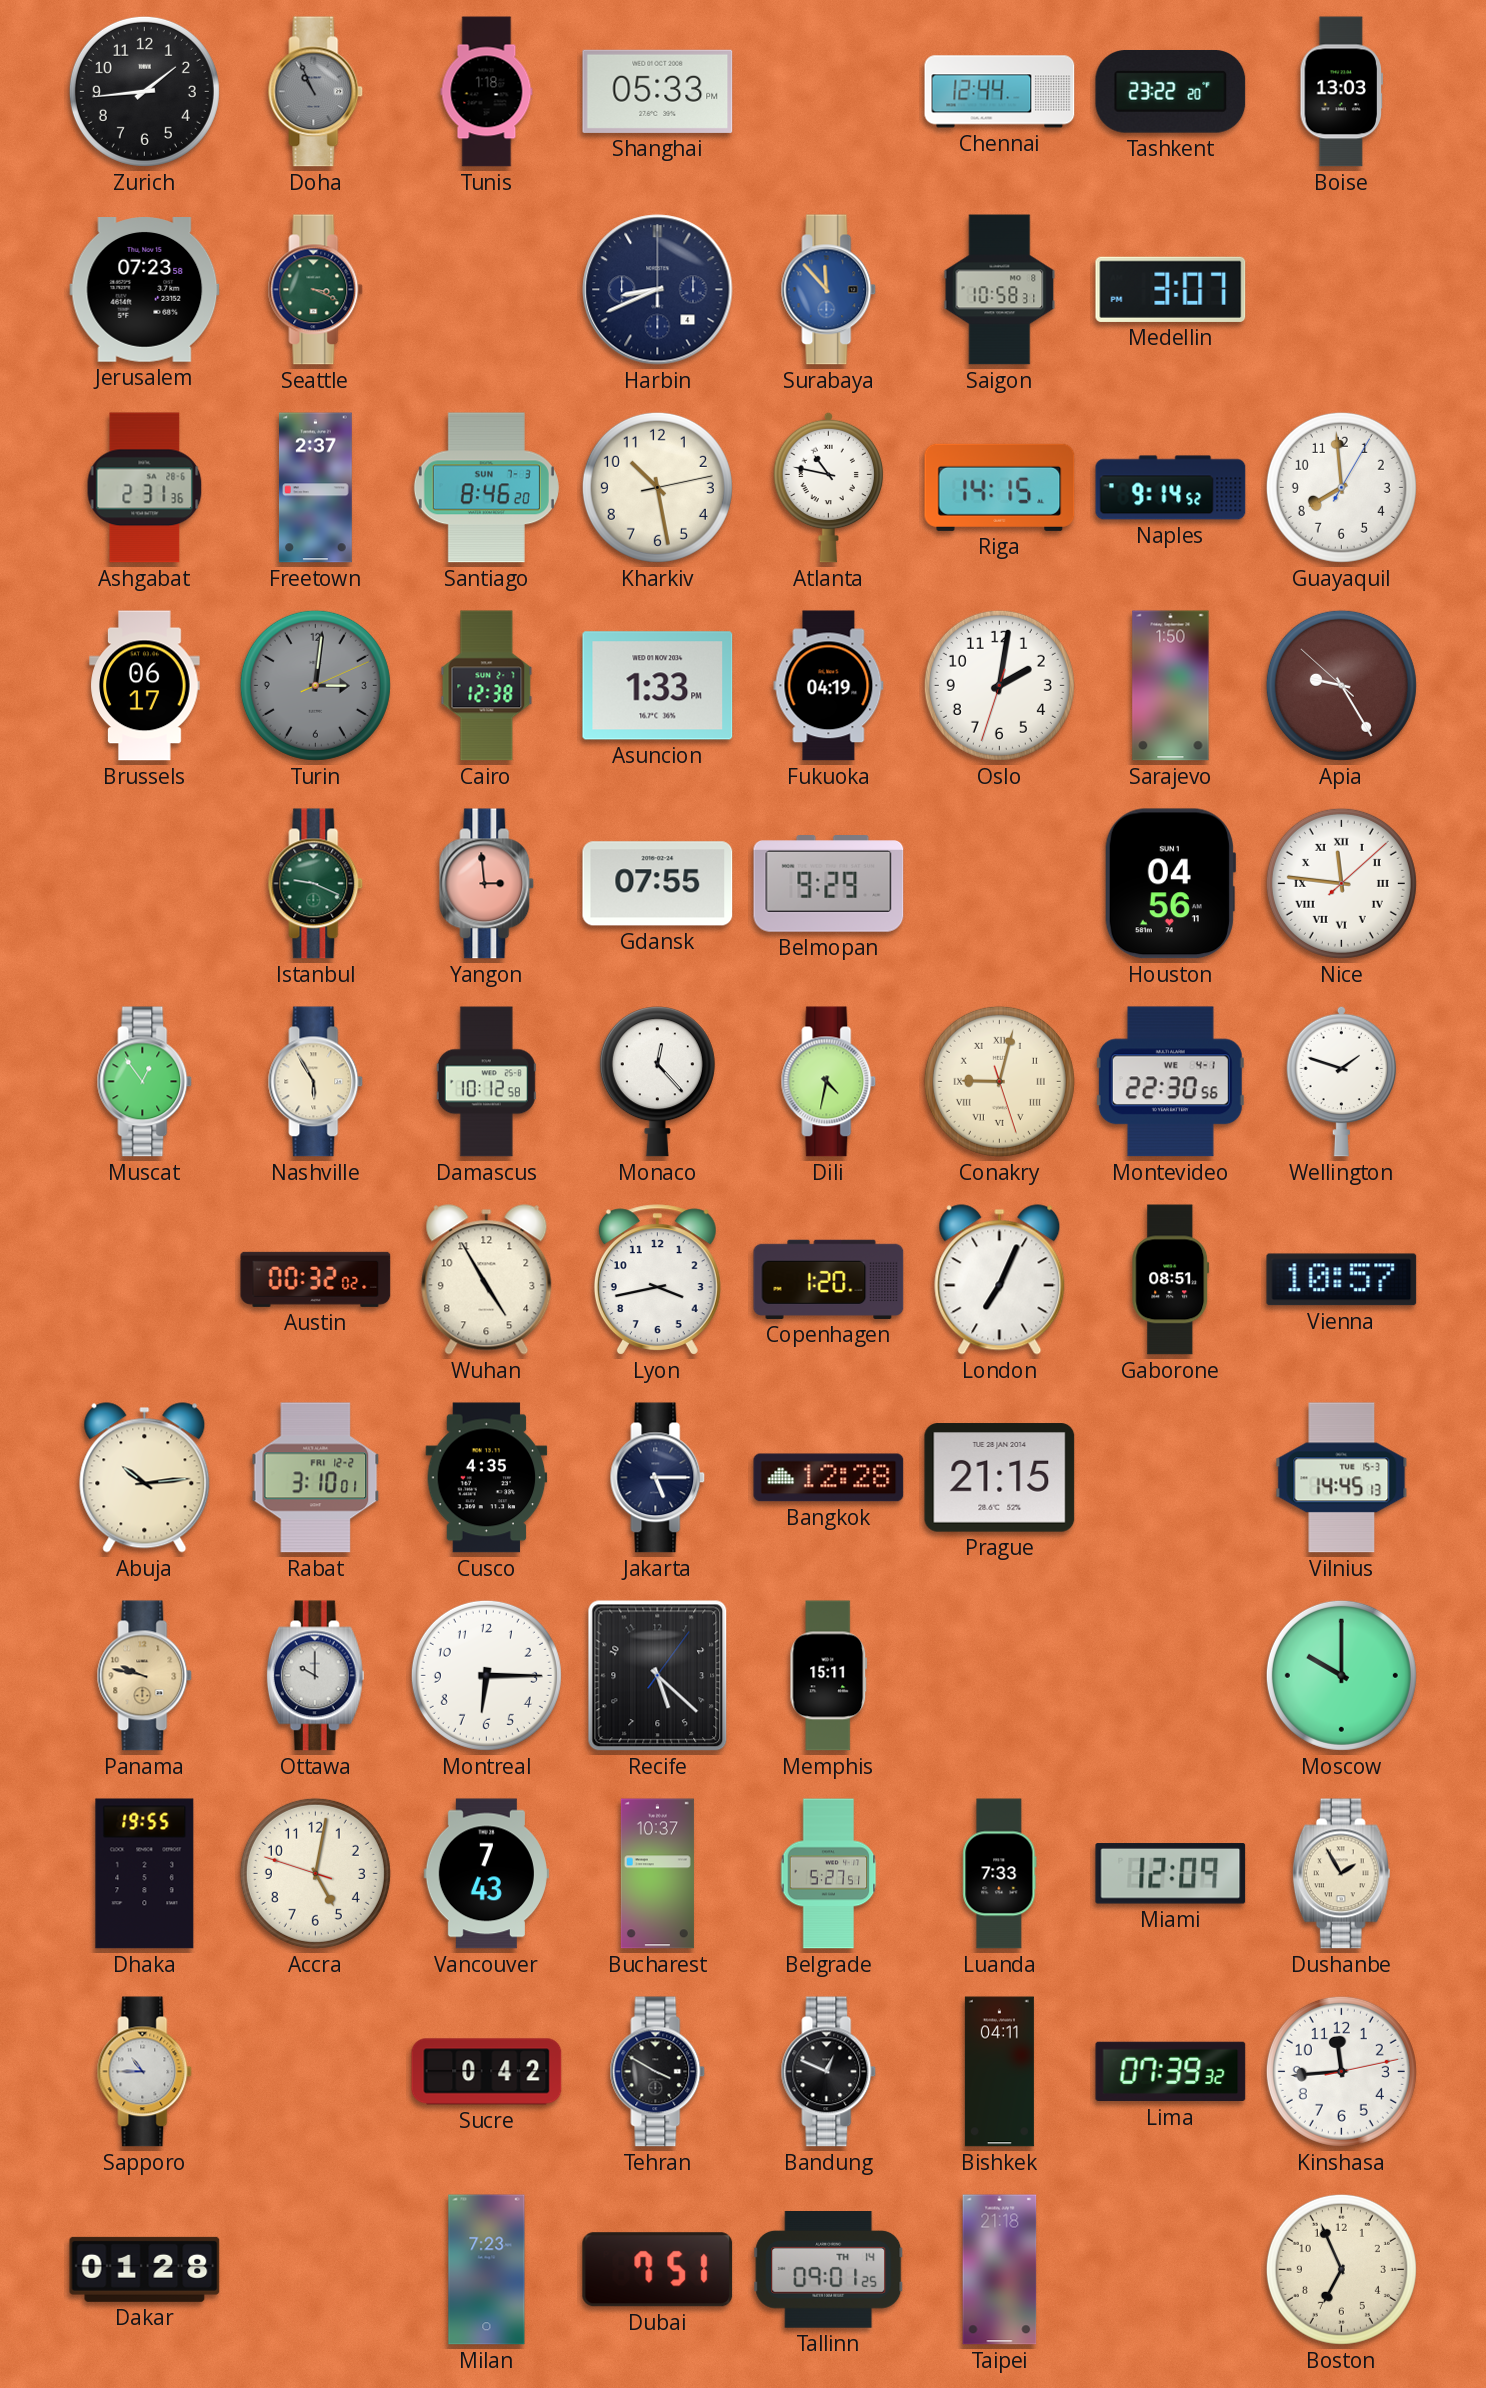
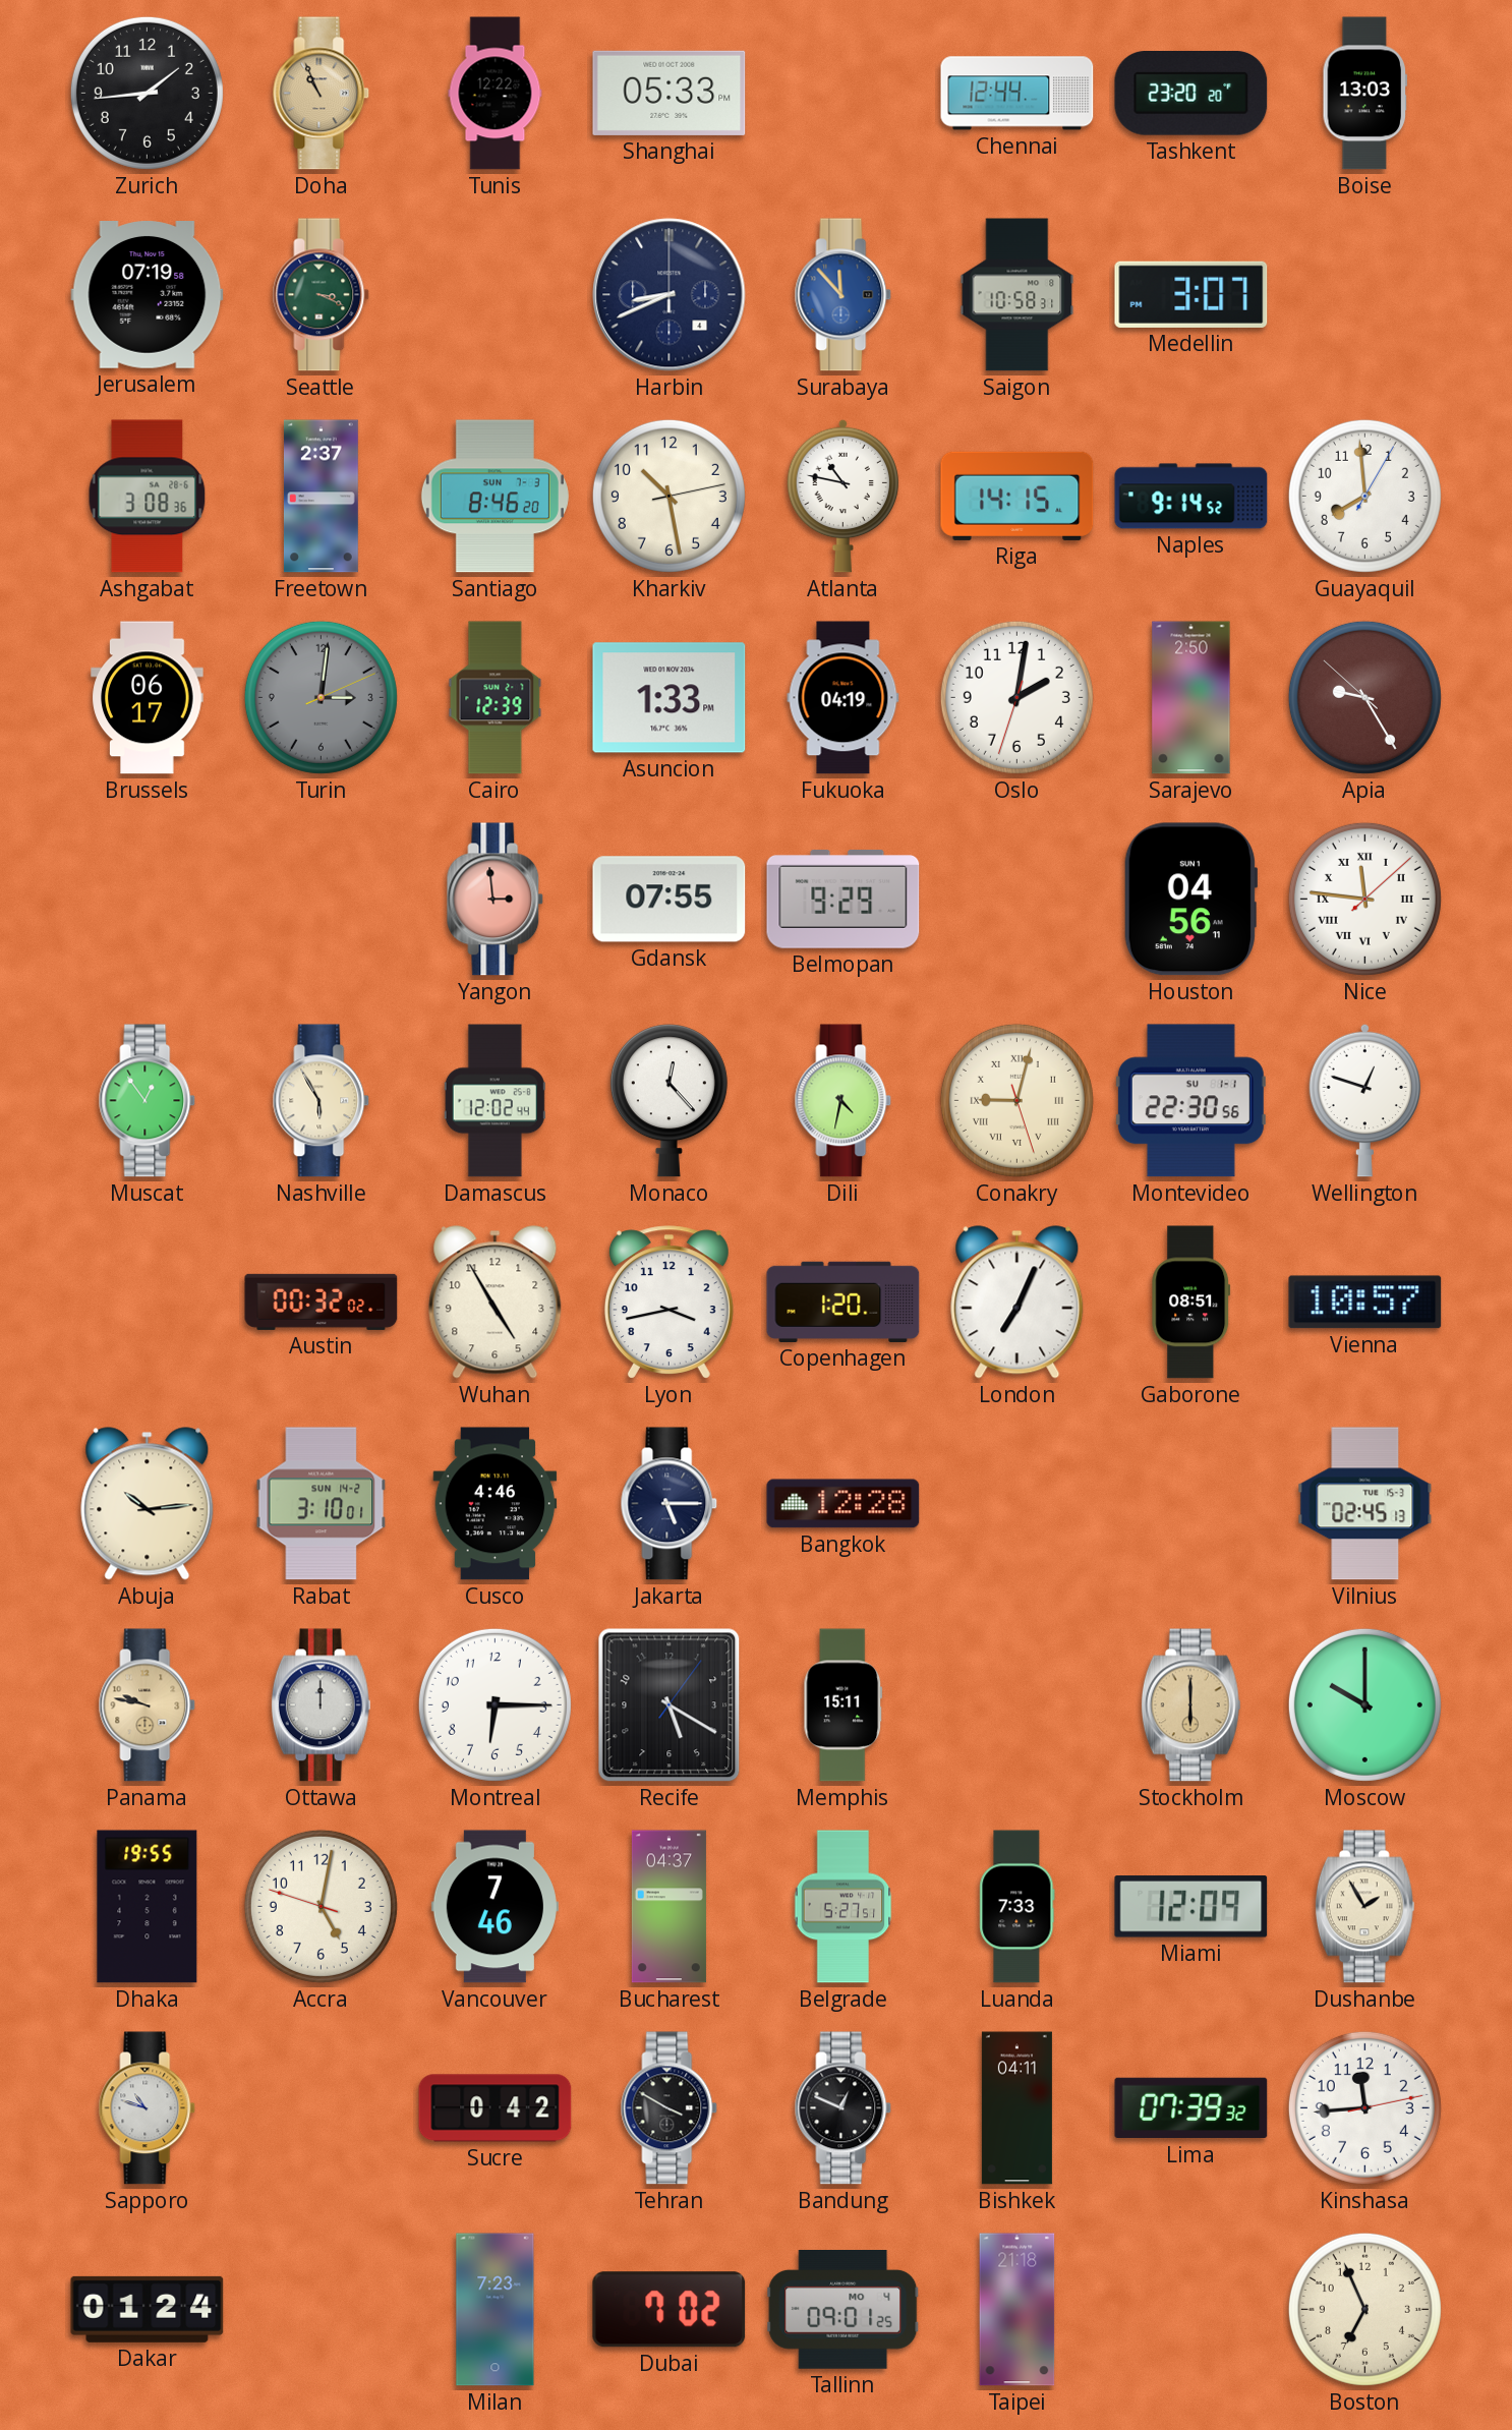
Doha dial: grey -> champagne
Tunis: 1:18 -> 12:22
Tashkent: 23:22 -> 23:20
Jerusalem: 07:23 -> 07:19
Ashgabat: 2:31 -> 3:08
Cairo: 12:38 -> 12:39
Sarajevo: 1:50 -> 2:50
Istanbul: 9:19 -> none
Damascus: 10:12 -> 12:02
Montevideo date: WE 4-1 -> SU 1-1
Wellington: 1:48 -> 12:48
Rabat date: FRI 12-2 -> SUN 14-2
Cusco: 4:35 -> 4:46
Prague: 21:15 -> none
Vilnius: 14:45 -> 02:45
Ottawa: 10:00 -> 12:00
Recife: 5:22 -> 5:20
Stockholm: none -> 6:00
Vancouver: 7:43 -> 7:46
Bucharest: 10:37 -> 04:37
Sapporo: 10:45 -> 10:48
Dakar: 01:28 -> 01:24
Dubai: 7:51 -> 7:02
Tallinn date: TH 14 -> MO 4
